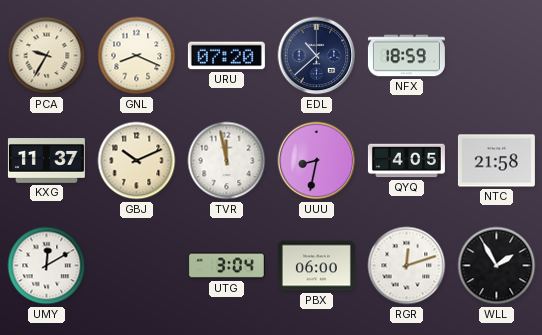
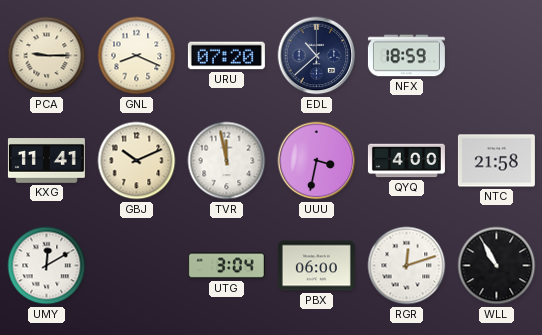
PCA: 9:35 -> 9:15
KXG: 11:37 -> 11:41
UUU: 8:32 -> 3:32
QYQ: 4:05 -> 4:00
WLL: 1:55 -> 10:55
